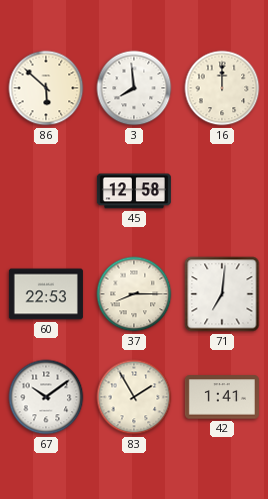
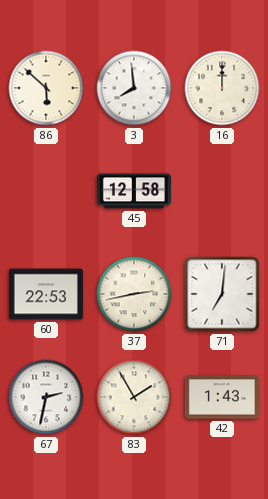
37: 8:15 -> 2:43
67: 10:09 -> 2:32
42: 1:41 -> 1:43
